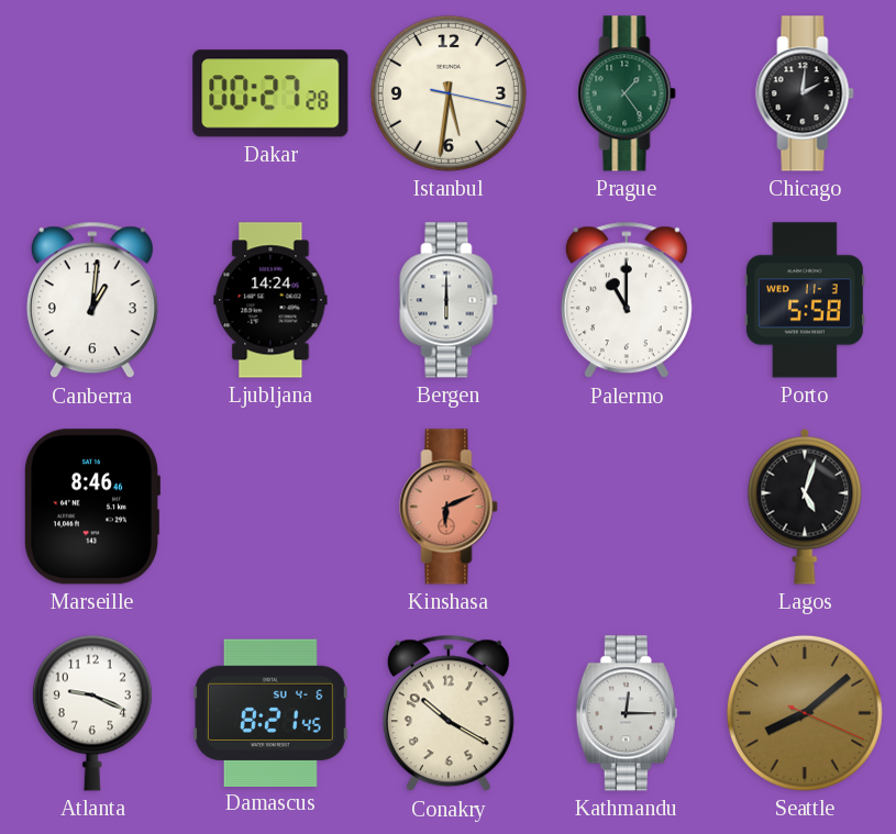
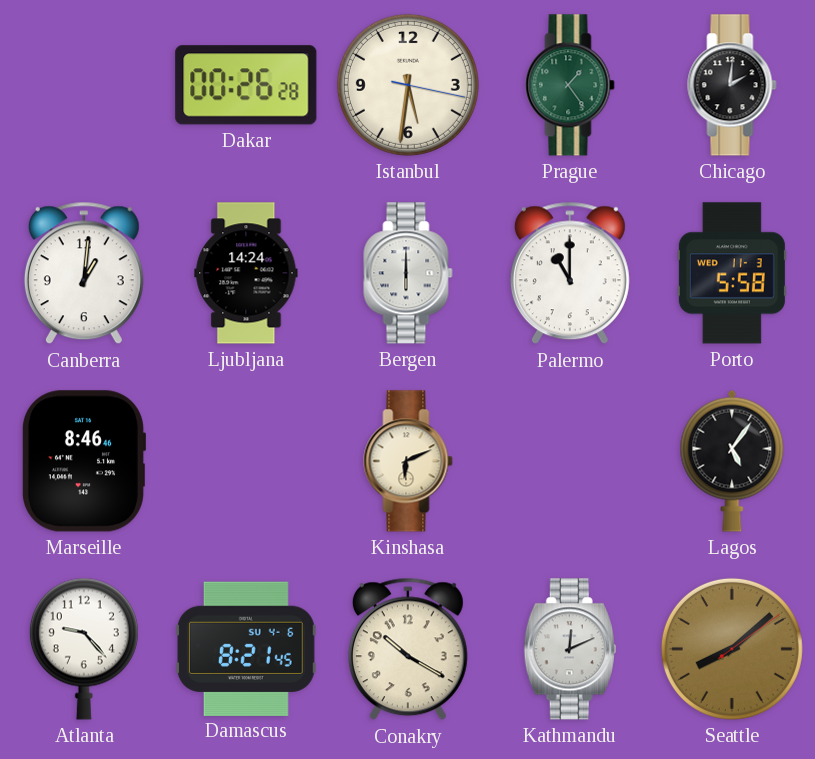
Dakar: 00:27 -> 00:26
Kinshasa dial: salmon -> cream
Lagos: 5:03 -> 5:06
Atlanta: 9:19 -> 9:23
Kathmandu: 12:15 -> 12:11
Seattle: 8:08:19 -> 8:08:09
